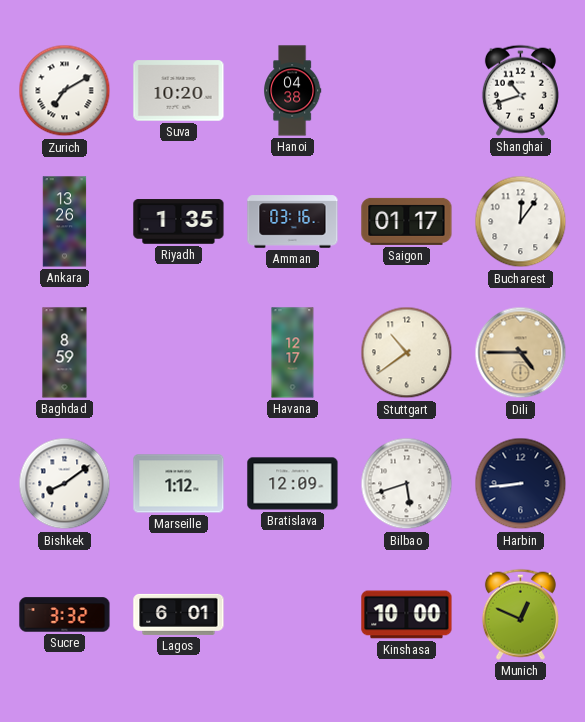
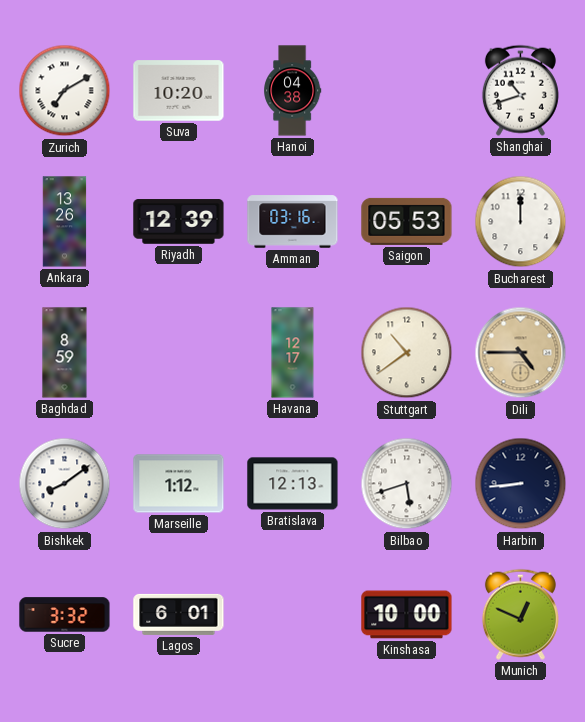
Riyadh: 1:35 -> 12:39
Saigon: 01:17 -> 05:53
Bucharest: 12:06 -> 12:00
Bratislava: 12:09 -> 12:13
